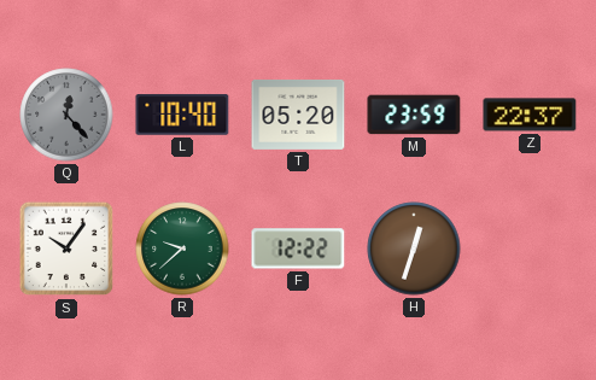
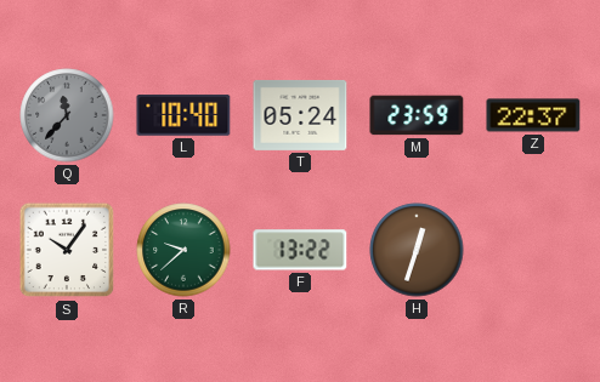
Q: 12:23 -> 11:37
T: 05:20 -> 05:24
F: 12:22 -> 13:22
